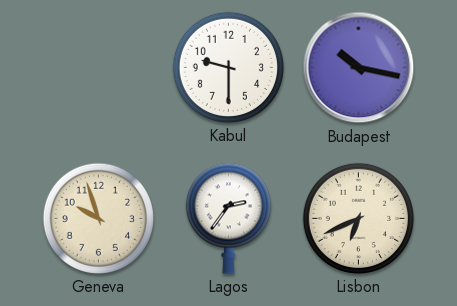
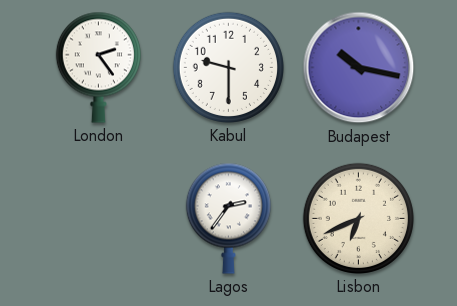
London: none -> 2:24
Geneva: 9:57 -> none
